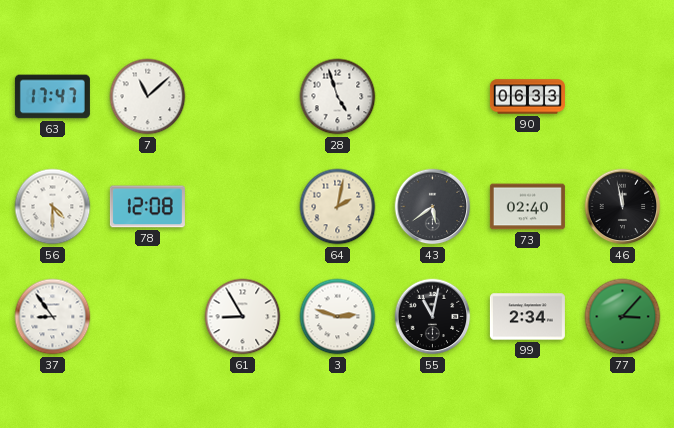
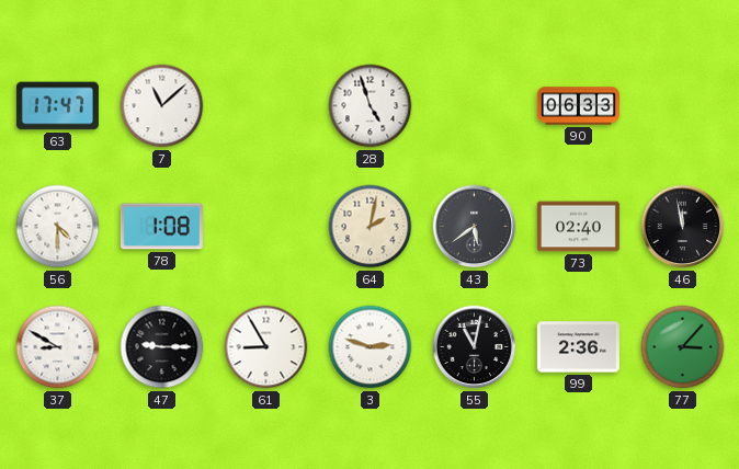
78: 12:08 -> 1:08
37: 8:54 -> 8:50
47: none -> 9:15
99: 2:34 -> 2:36
